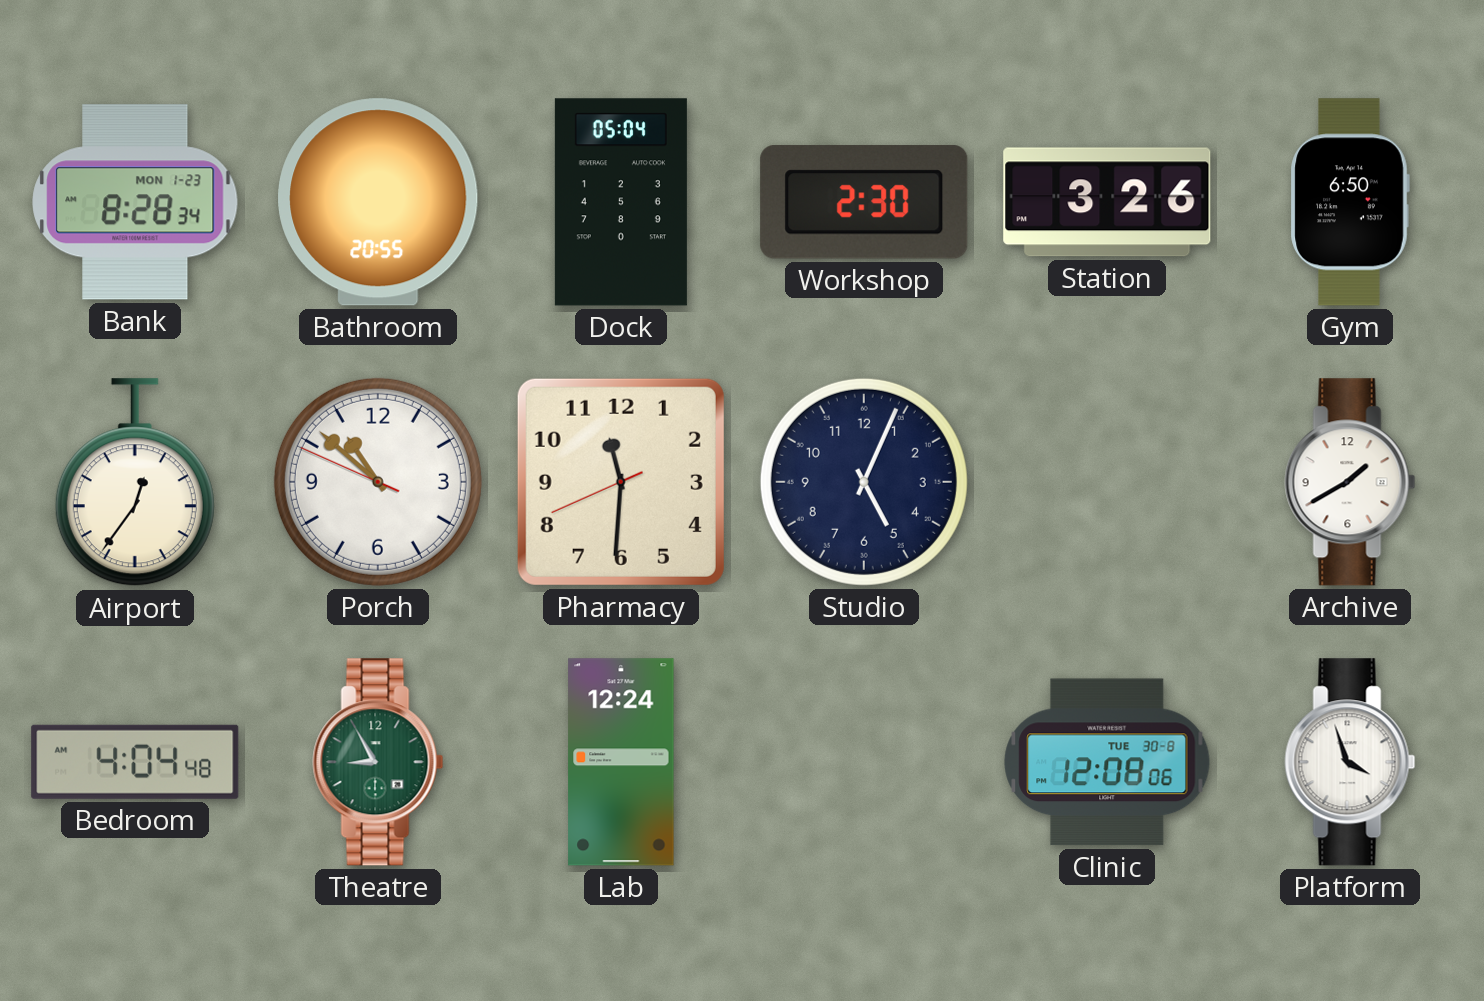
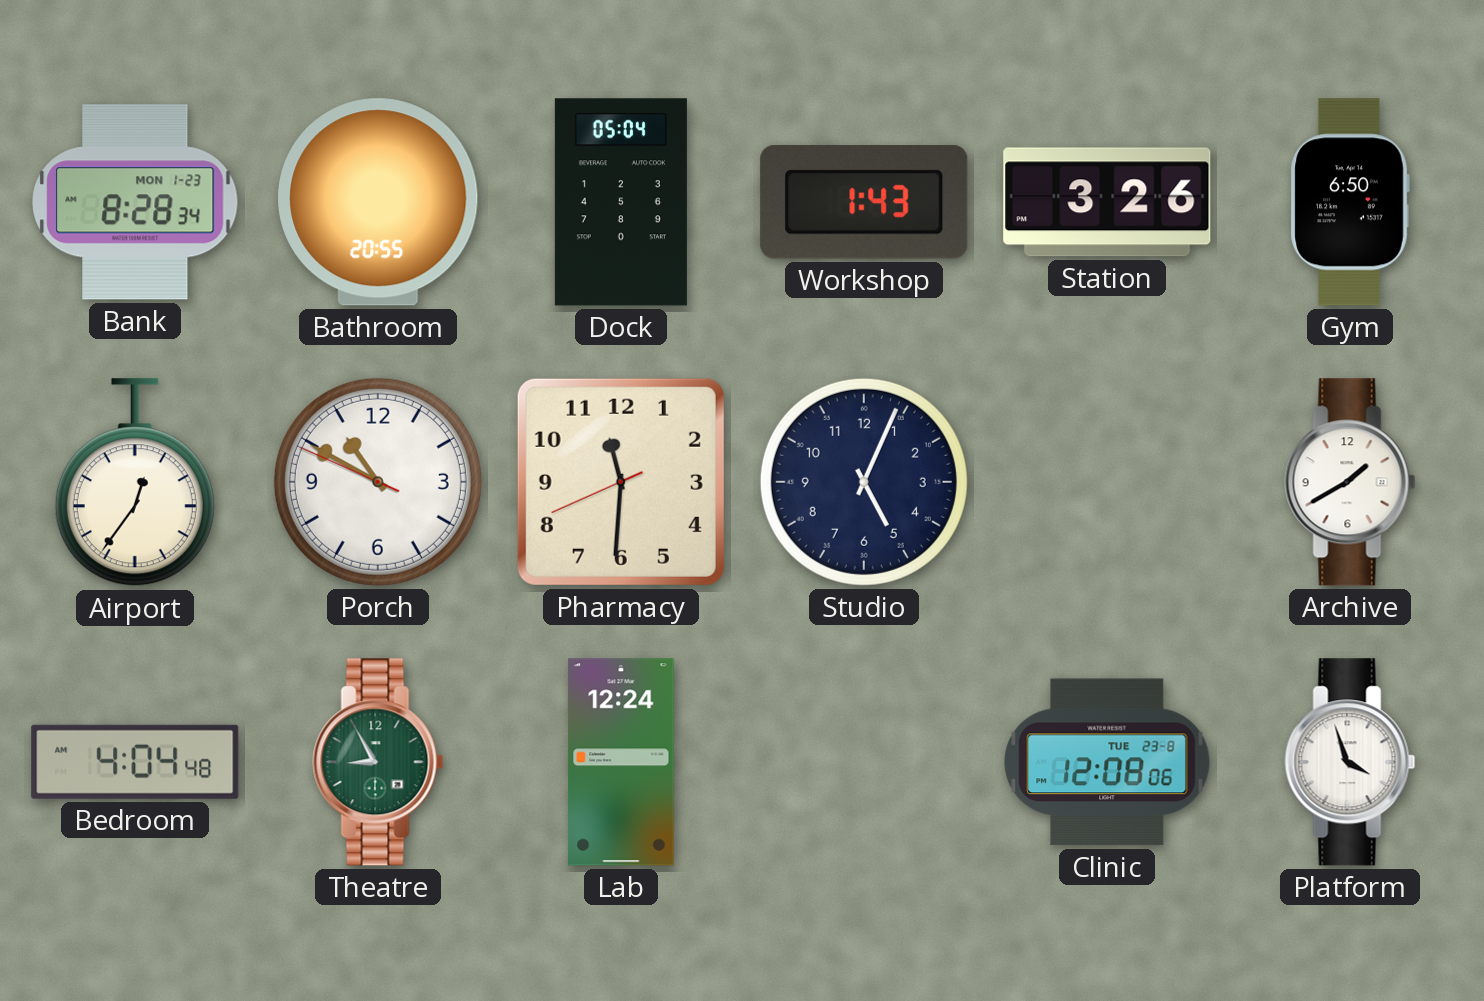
Workshop: 2:30 -> 1:43
Porch: 10:51 -> 10:49
Clinic date: TUE 30-8 -> TUE 23-8
